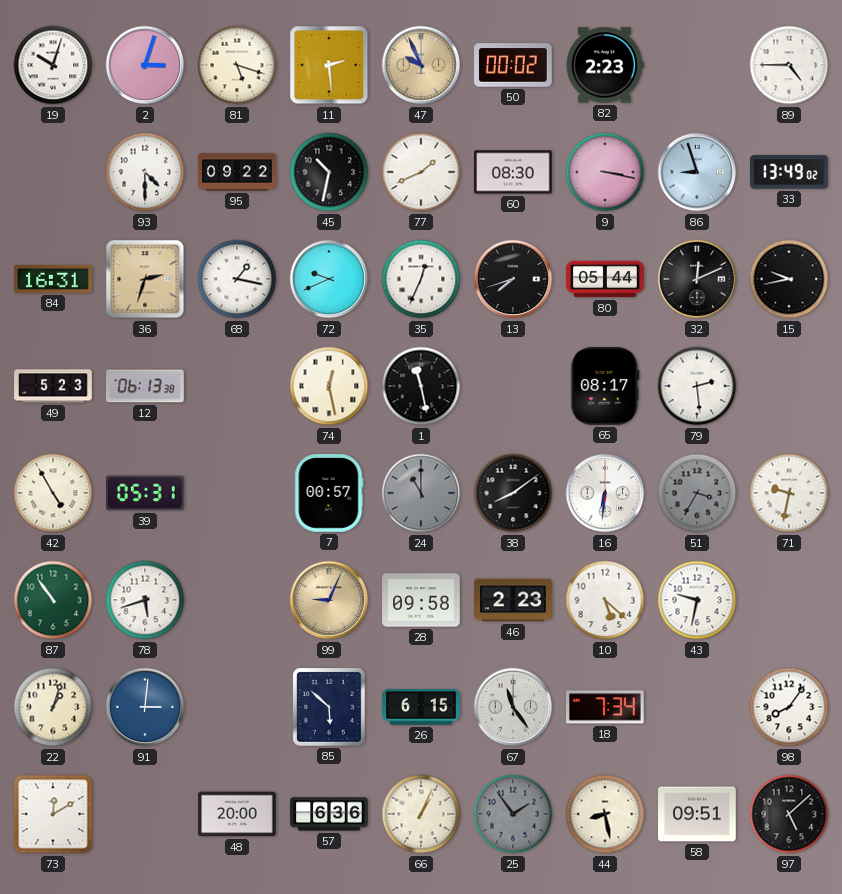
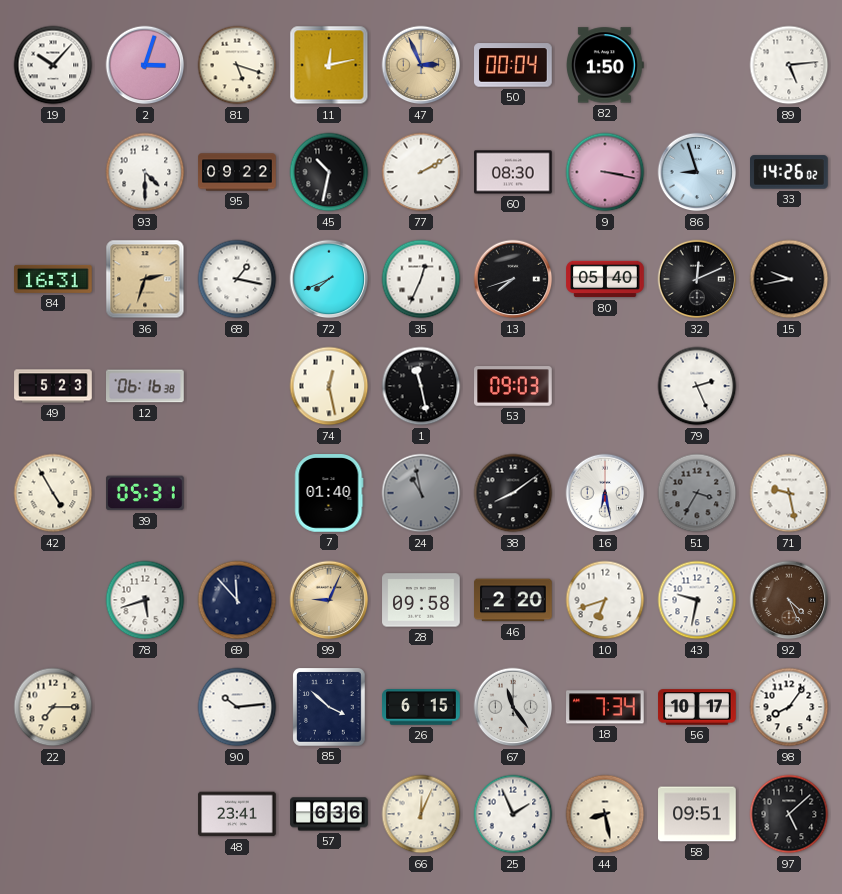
19: 10:03 -> 10:07
11: 2:29 -> 12:13
47: 9:56 -> 2:56
50: 00:02 -> 00:04
82: 2:23 -> 1:50
89: 4:45 -> 5:14
77: 1:41 -> 2:10
33: 13:49 -> 14:26
72: 9:41 -> 7:41
80: 05:44 -> 05:40
12: 06:13 -> 06:16
53: none -> 09:03
65: 08:17 -> none
79: 2:29 -> 2:26
7: 00:57 -> 01:40
24: 11:00 -> 10:58
16: 6:31 -> 6:28
71: 9:32 -> 9:28
87: 10:54 -> none
69: none -> 11:53
46: 2:23 -> 2:20
10: 5:22 -> 6:42
92: none -> 4:26
22: 1:03 -> 7:15
91: 3:01 -> none
90: none -> 10:14
85: 5:52 -> 3:52
56: none -> 10:17
73: 12:10 -> none
48: 20:00 -> 23:41
66: 1:04 -> 12:04
25: 1:54 -> 1:56
25 dial: grey -> white
